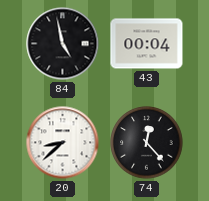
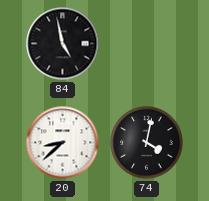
43: 00:04 -> none
74: 12:23 -> 4:02
